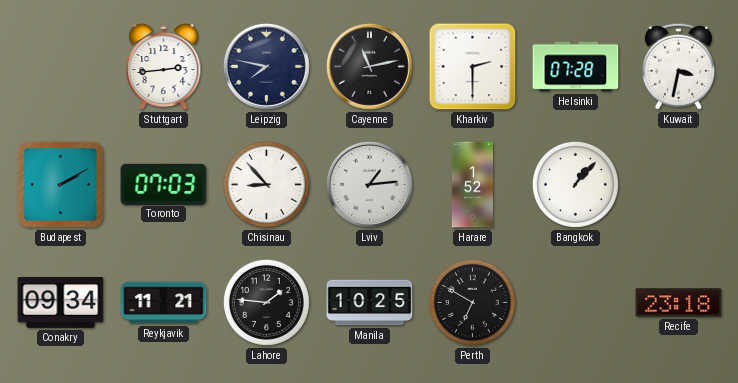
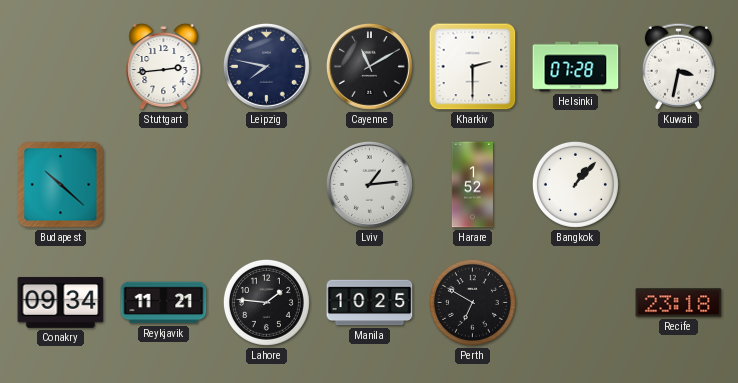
Cayenne: 11:13 -> 11:10
Budapest: 2:10 -> 10:22
Toronto: 07:03 -> none
Chisinau: 8:53 -> none
